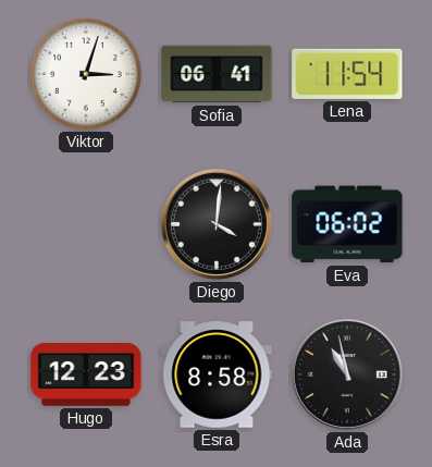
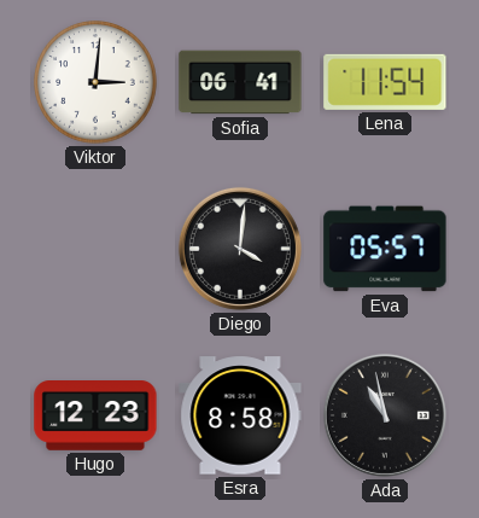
Viktor: 3:03 -> 3:01
Eva: 06:02 -> 05:57
